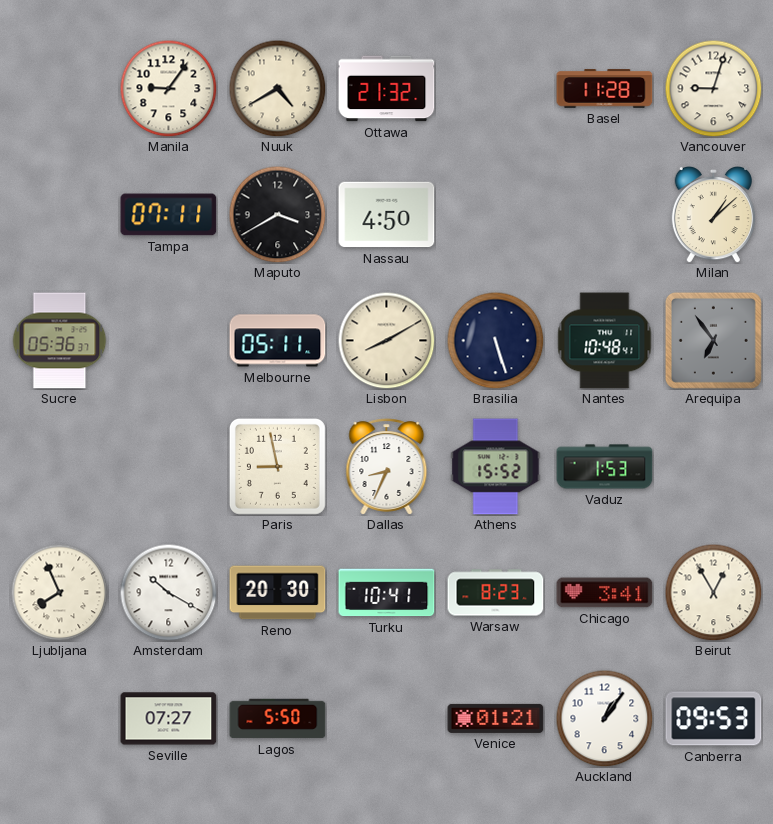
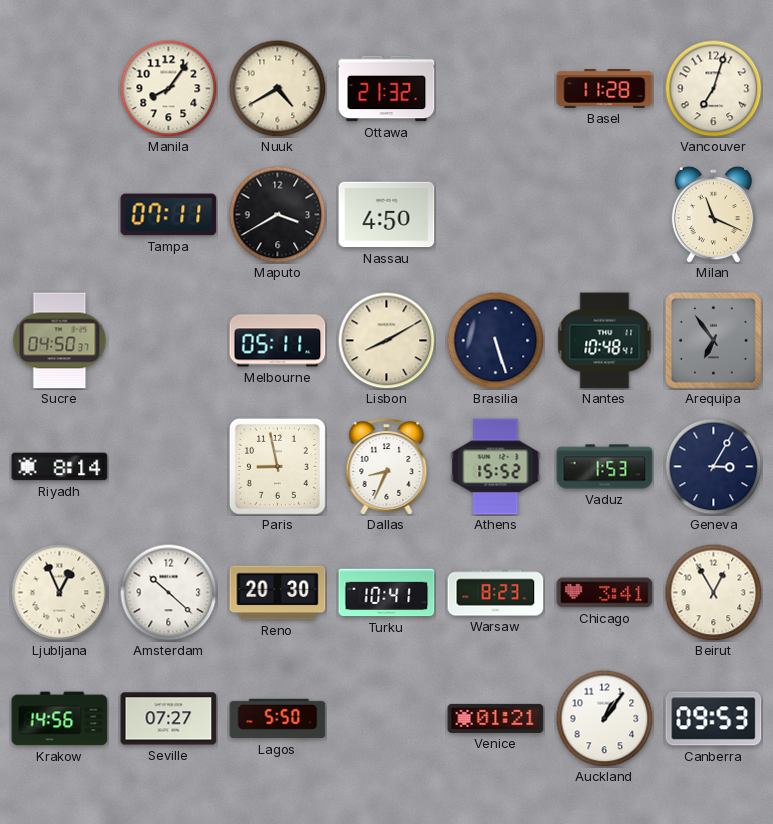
Manila: 9:06 -> 8:06
Vancouver: 9:03 -> 7:03
Milan: 1:08 -> 11:19
Sucre: 05:36 -> 04:50
Riyadh: none -> 8:14
Geneva: none -> 3:05
Ljubljana: 7:56 -> 12:56
Amsterdam: 10:20 -> 10:22
Krakow: none -> 14:56
